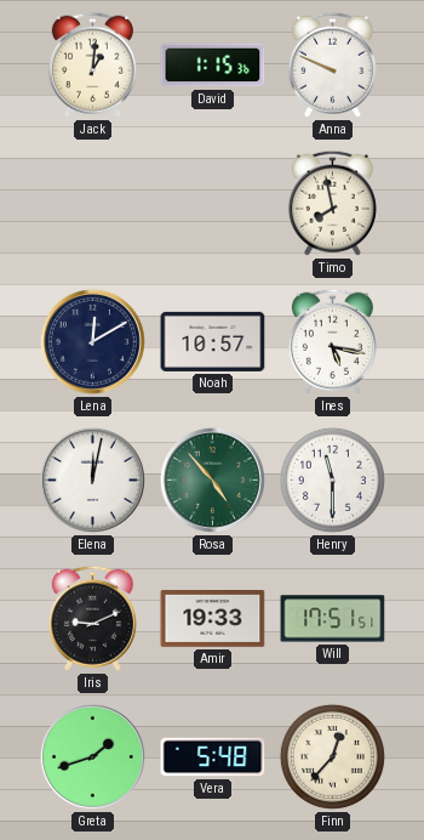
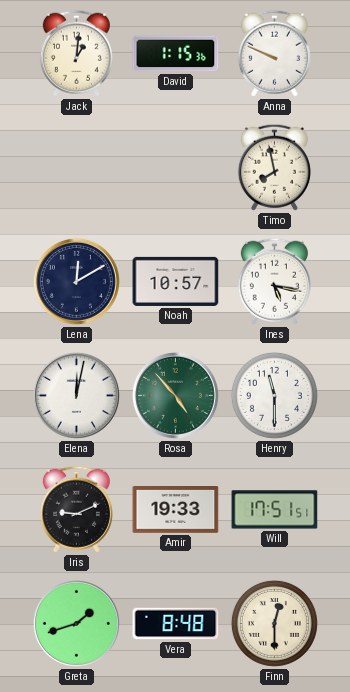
Vera: 5:48 -> 8:48
Finn: 12:37 -> 12:30
